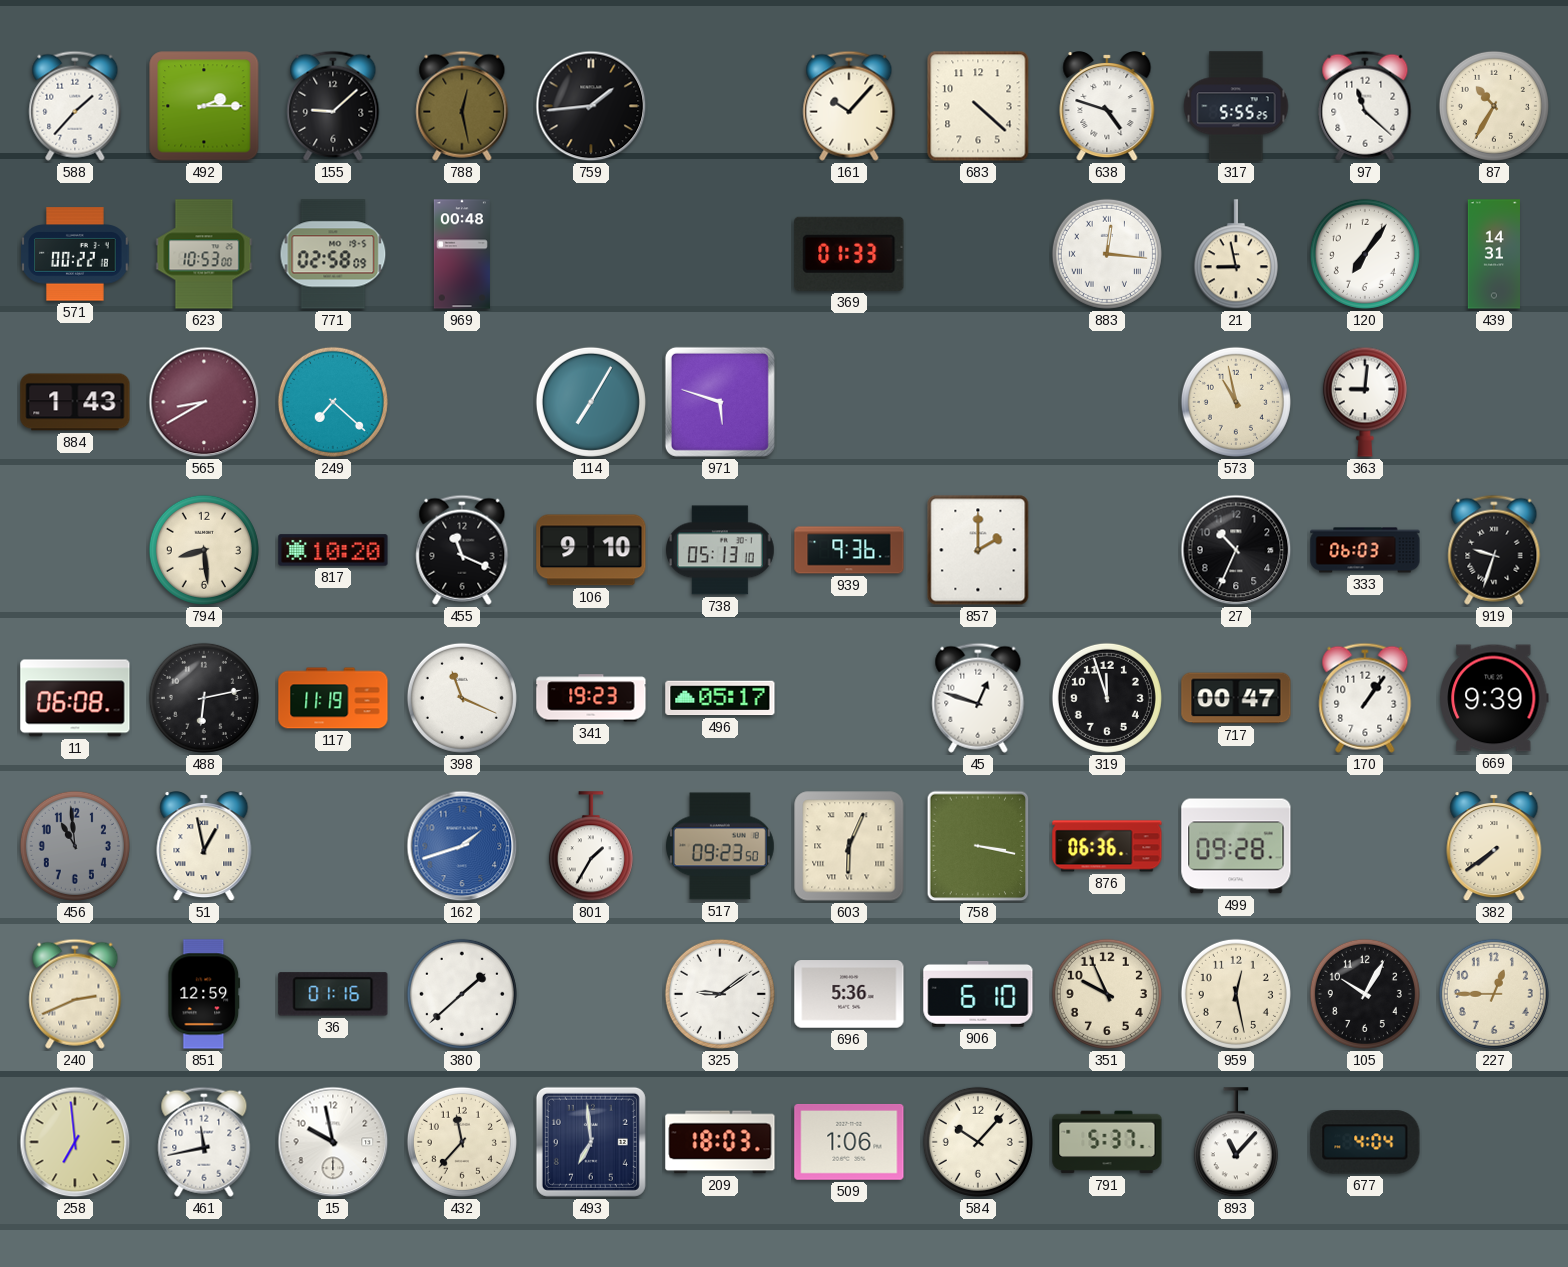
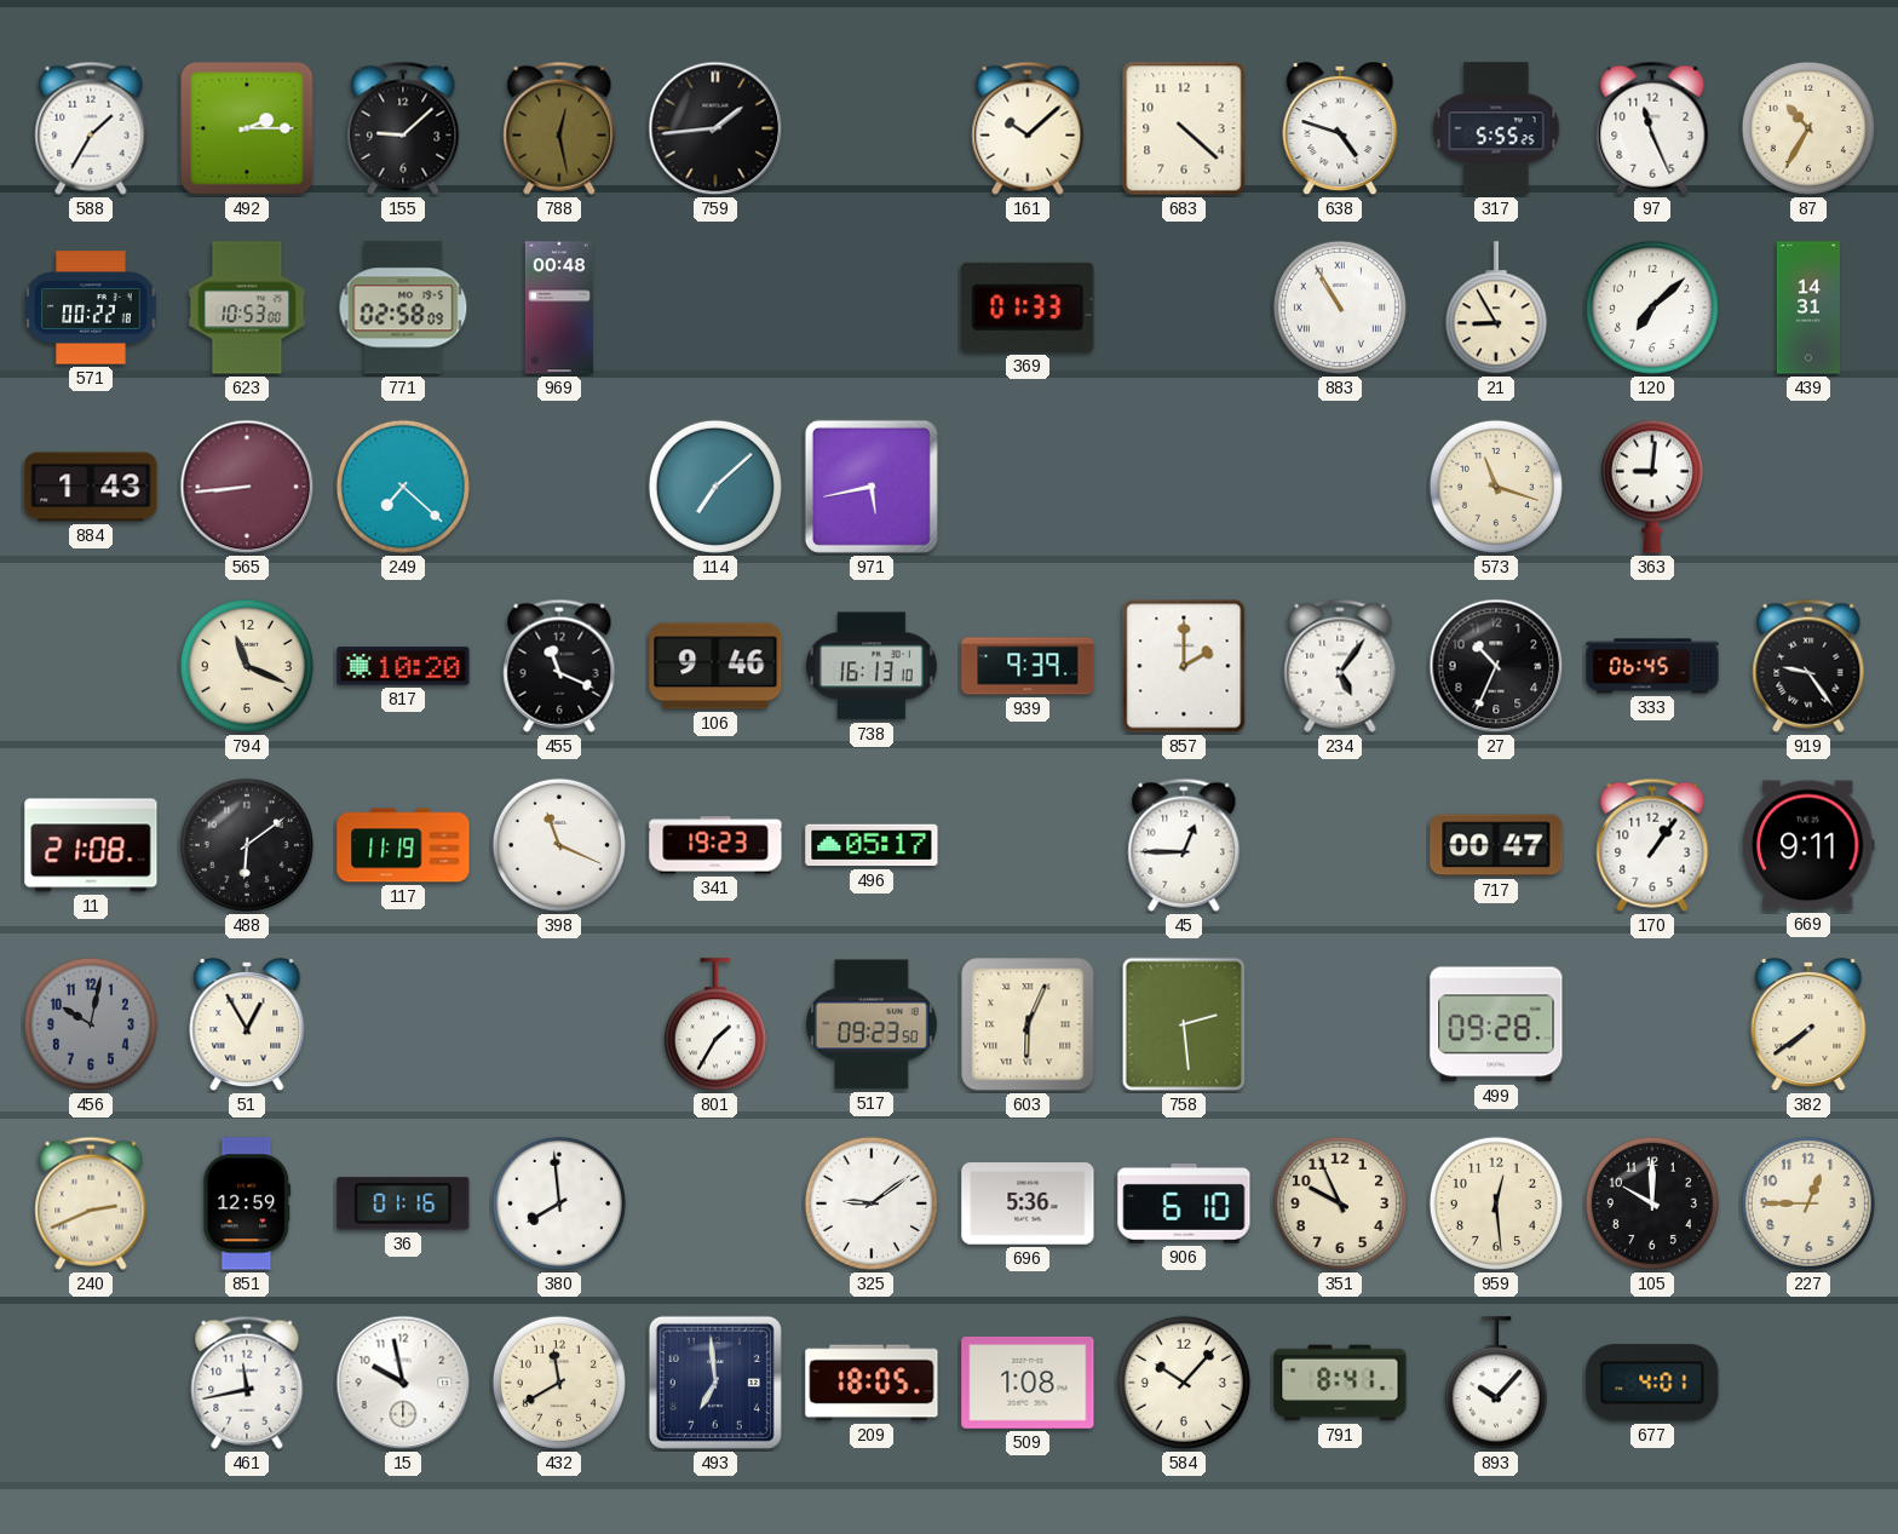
588: 1:37 -> 1:35
161: 10:07 -> 10:08
97: 11:22 -> 11:26
883: 12:16 -> 10:55
21: 8:58 -> 8:55
120: 7:06 -> 7:08
565: 8:40 -> 8:44
114: 7:05 -> 7:08
971: 5:48 -> 5:43
573: 10:58 -> 11:18
794: 8:29 -> 11:19
106: 9:10 -> 9:46
738: 05:13 -> 16:13
939: 9:36 -> 9:39
234: none -> 5:06
333: 06:03 -> 06:45
919: 9:33 -> 9:24
11: 06:08 -> 21:08
488: 6:13 -> 6:09
45: 12:48 -> 12:45
319: 11:57 -> none
669: 9:39 -> 9:11
456: 10:59 -> 10:02
51: 12:58 -> 12:55
162: 1:42 -> none
758: 3:17 -> 2:29
876: 06:36 -> none
380: 1:38 -> 7:59
959: 12:28 -> 12:29
105: 10:05 -> 10:00
258: 6:59 -> none
432: 11:37 -> 11:40
209: 18:03 -> 18:05
509: 1:06 -> 1:08
791: 5:37 -> 8:41
893: 11:07 -> 10:07
677: 4:04 -> 4:01
